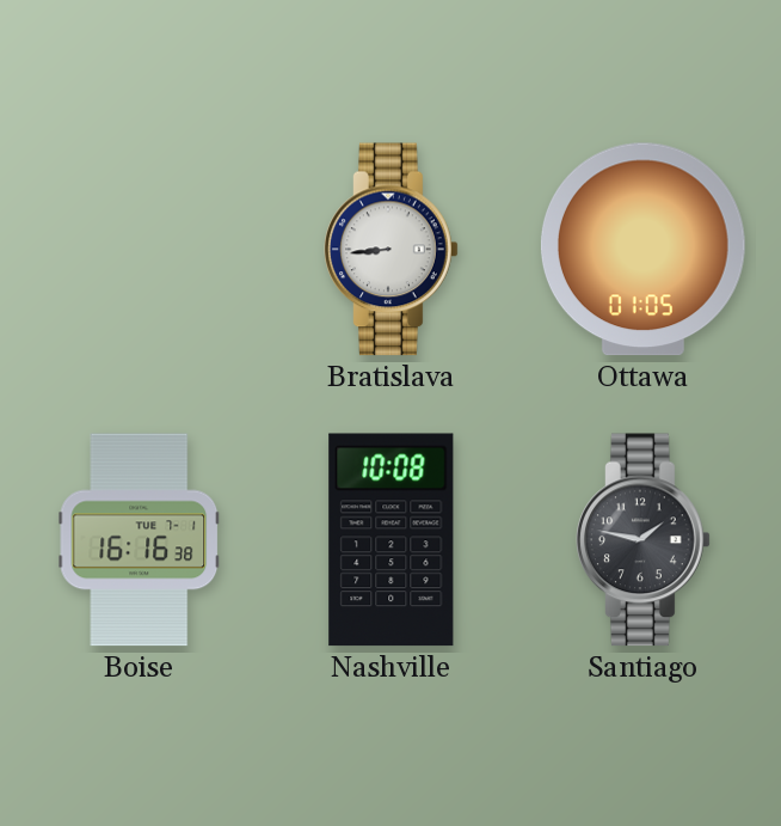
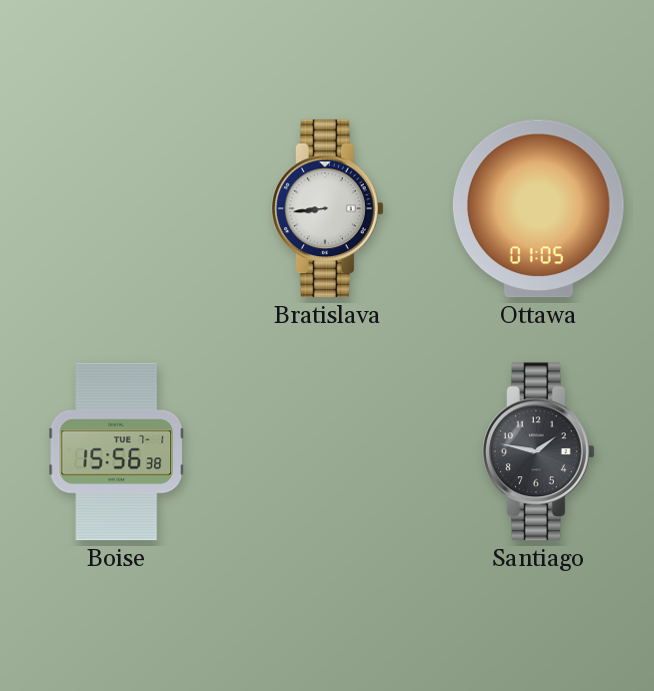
Boise: 16:16 -> 15:56
Nashville: 10:08 -> none
